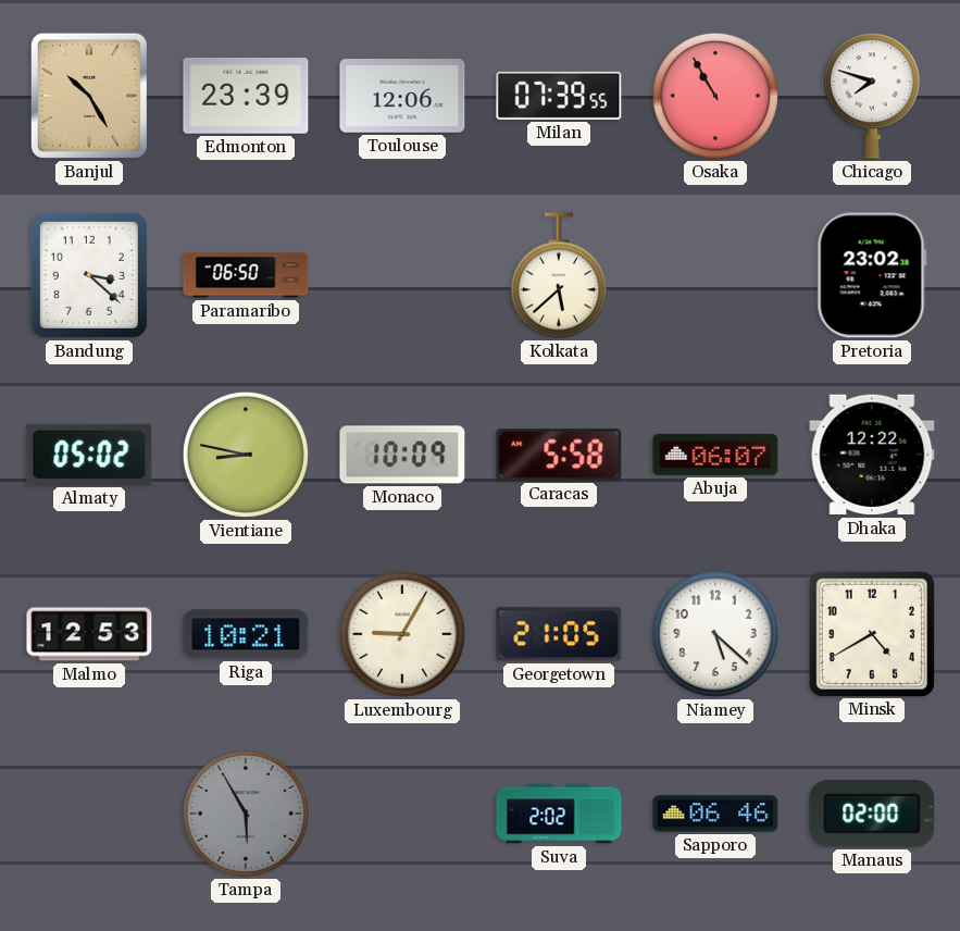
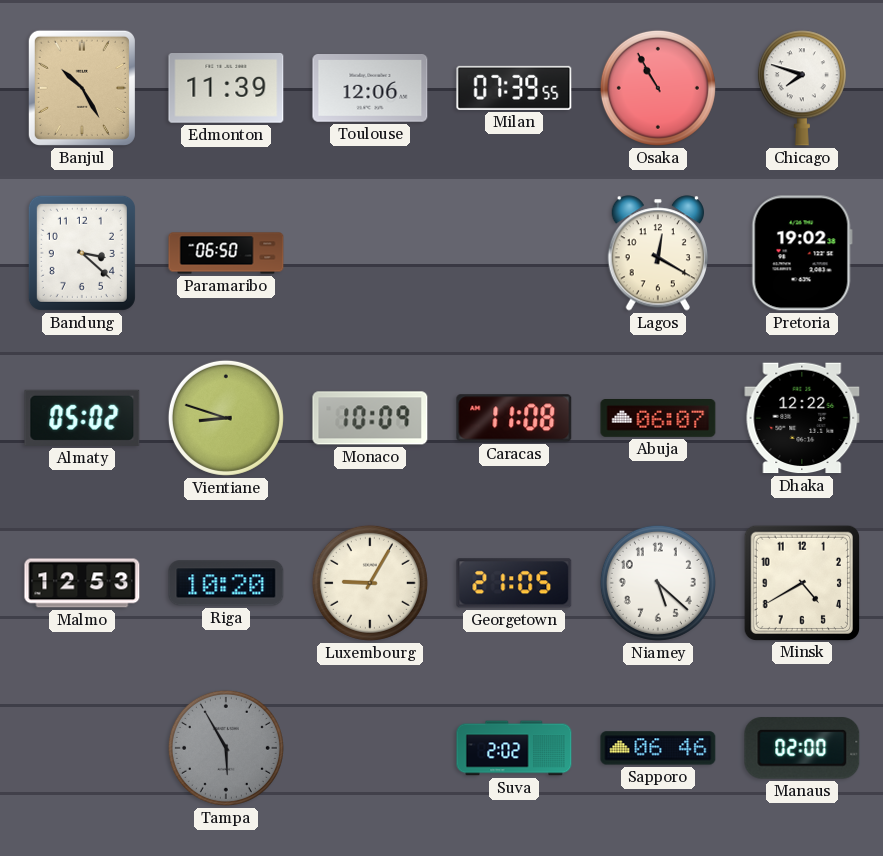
Edmonton: 23:39 -> 11:39
Kolkata: 5:38 -> none
Lagos: none -> 12:20
Pretoria: 23:02 -> 19:02
Vientiane: 8:47 -> 8:48
Caracas: 5:58 -> 11:08
Riga: 10:21 -> 10:20
